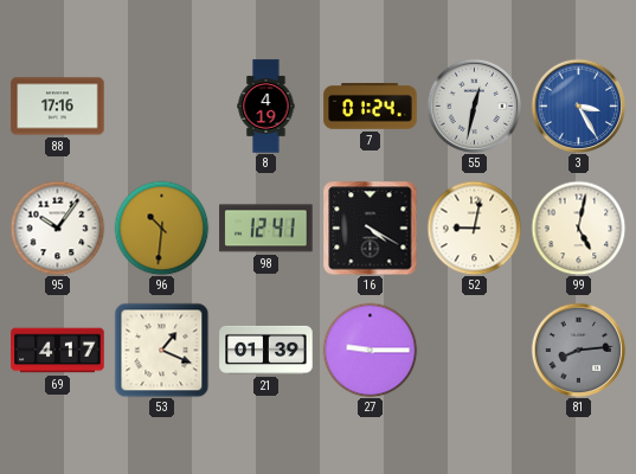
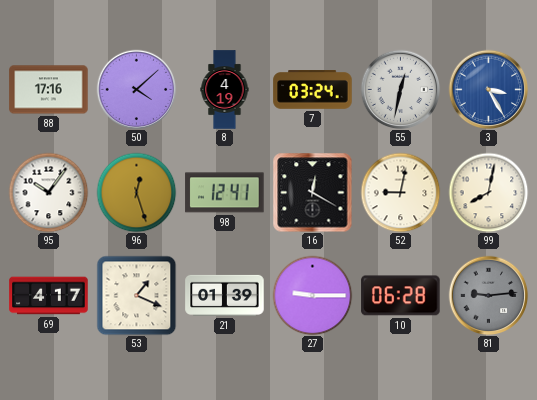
50: none -> 4:08
7: 01:24 -> 03:24
96: 10:31 -> 12:27
16: 4:20 -> 12:20
99: 5:02 -> 8:02
10: none -> 06:28
81: 8:14 -> 9:14
